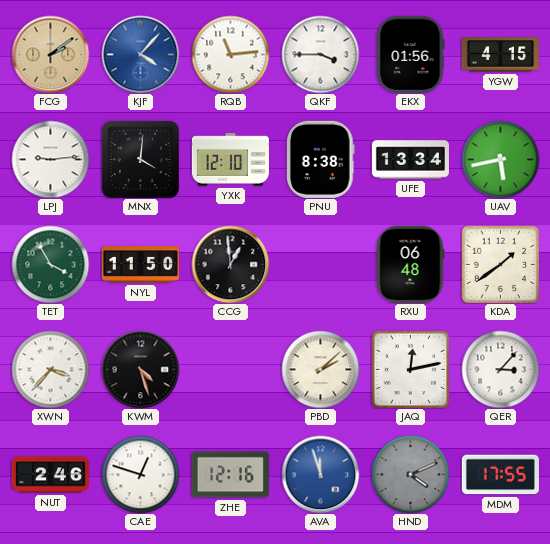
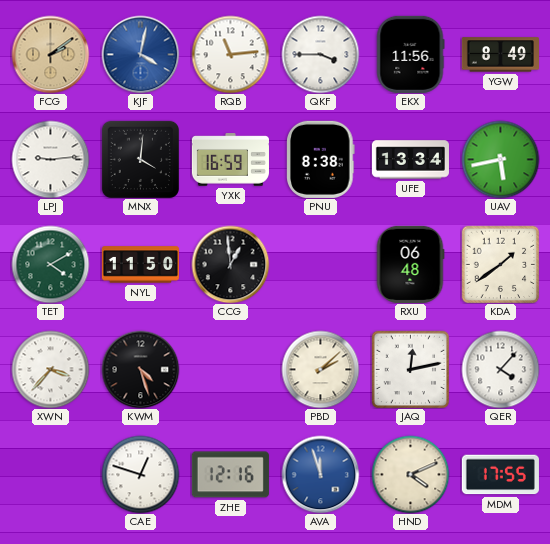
KJF: 4:07 -> 4:02
EKX: 01:56 -> 11:56
YGW: 4:15 -> 8:49
YXK: 12:10 -> 16:59
TET: 3:55 -> 4:10
QER: 3:07 -> 4:07
NUT: 2:46 -> none
HND dial: grey -> cream
